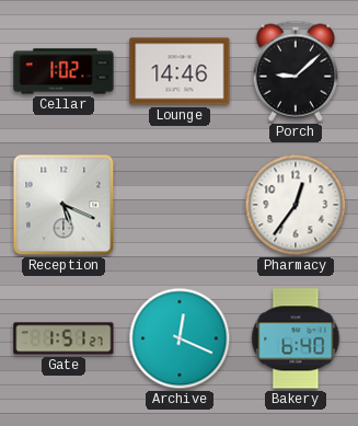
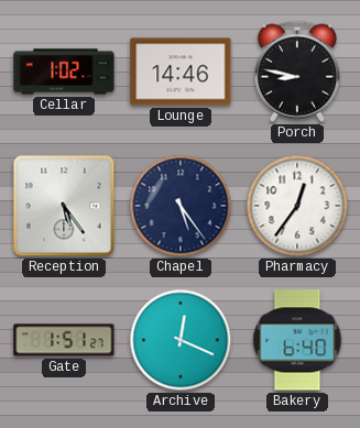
Porch: 9:08 -> 8:47
Reception: 5:19 -> 5:24
Chapel: none -> 5:24
